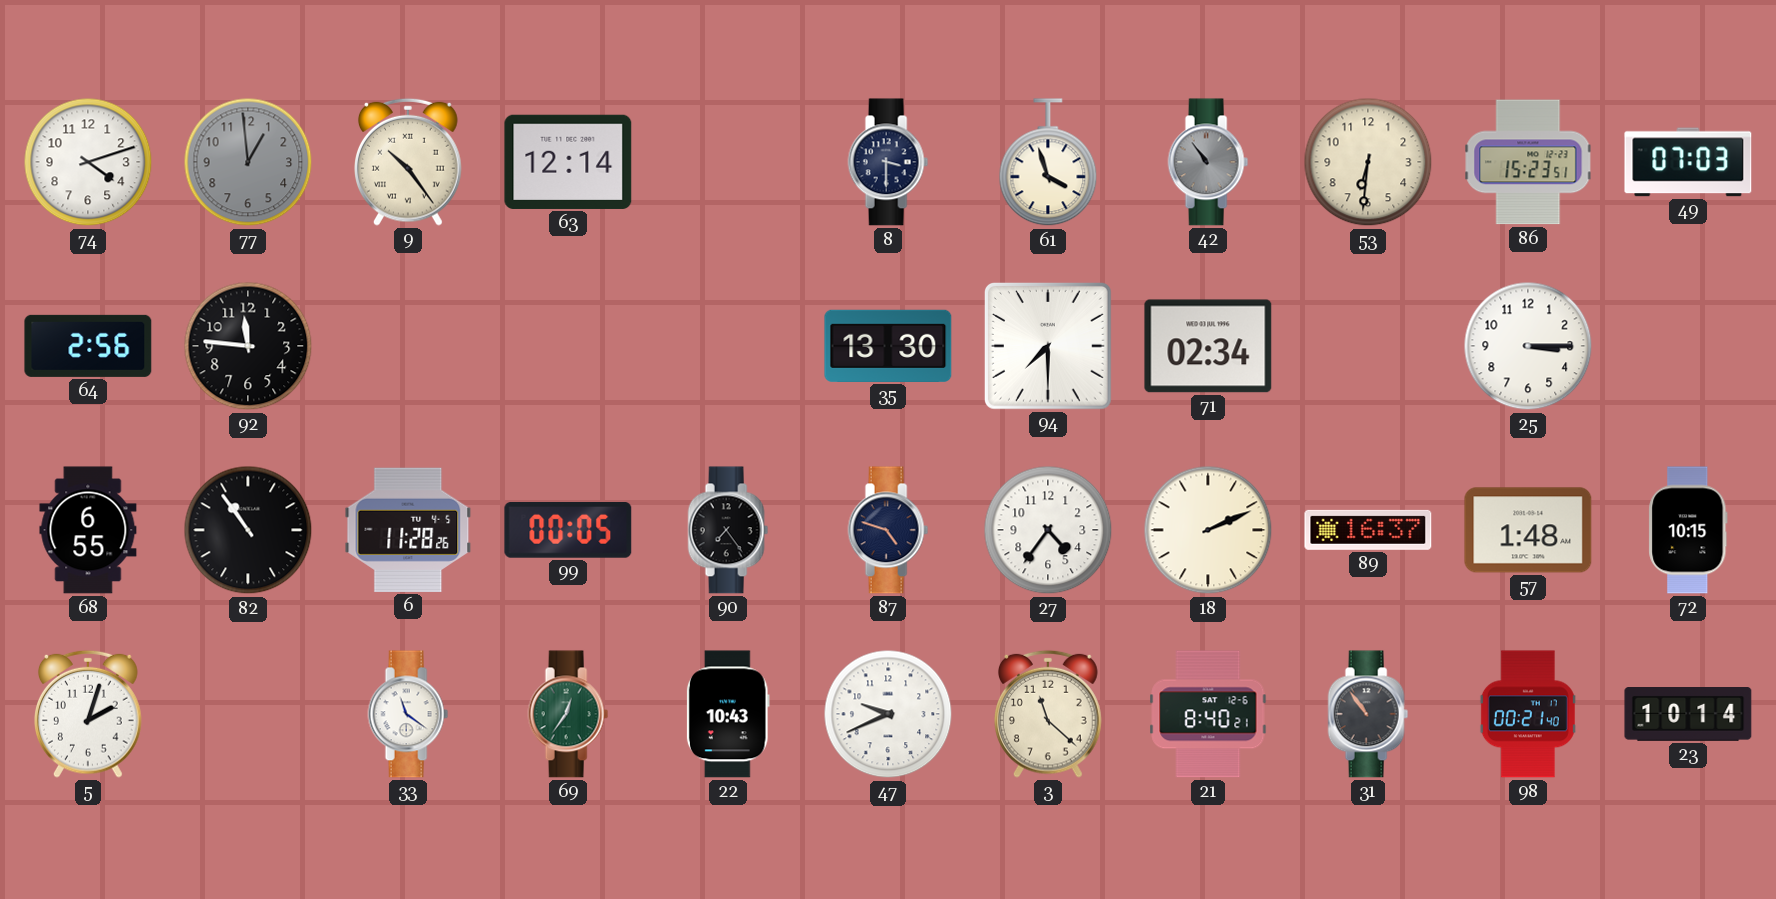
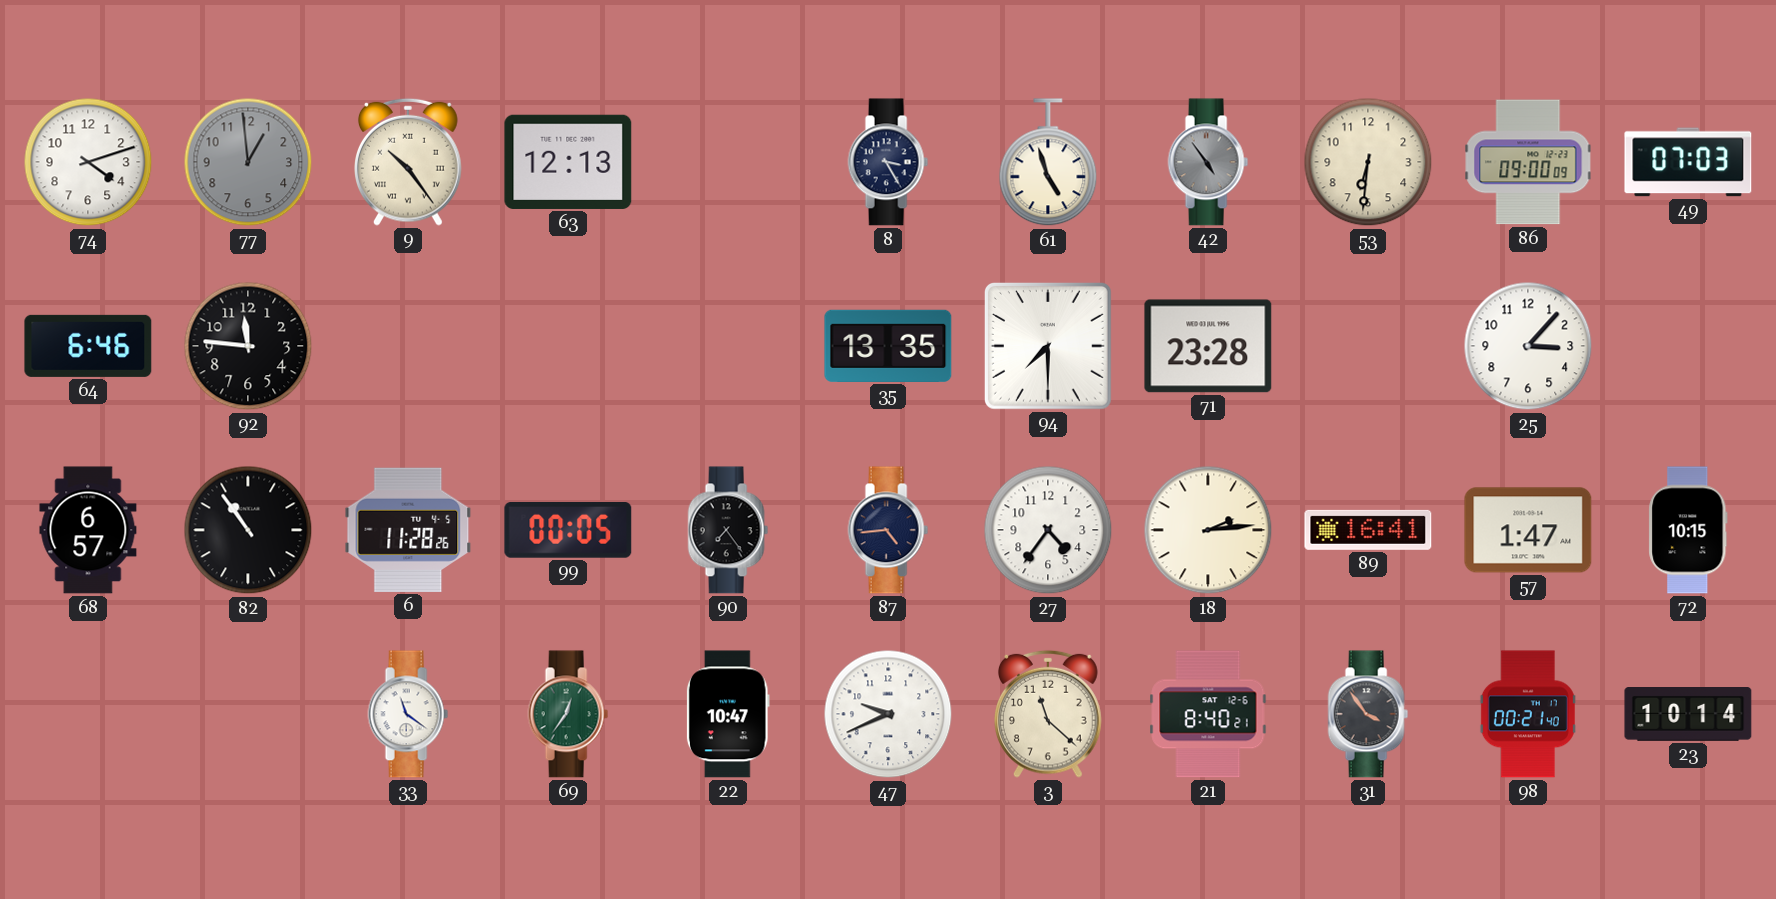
63: 12:14 -> 12:13
8: 3:30 -> 3:25
61: 3:57 -> 4:57
42: 10:54 -> 4:54
86: 15:23 -> 09:00
64: 2:56 -> 6:46
35: 13:30 -> 13:35
71: 02:34 -> 23:28
25: 3:15 -> 3:07
68: 6:55 -> 6:57
87: 4:48 -> 4:44
18: 2:11 -> 2:14
89: 16:37 -> 16:41
57: 1:48 -> 1:47
5: 2:03 -> none
22: 10:43 -> 10:47
31: 10:54 -> 3:54
